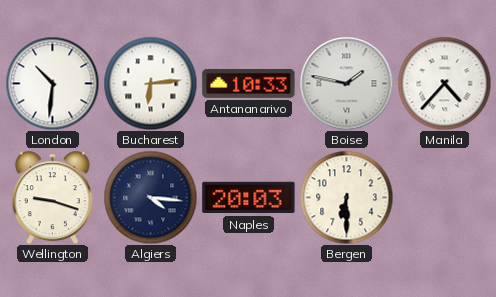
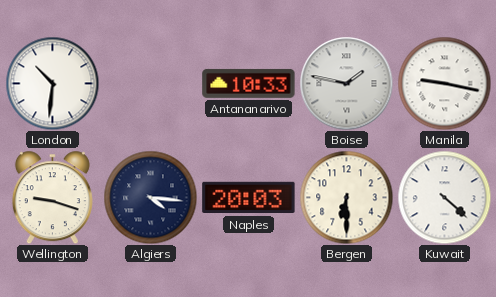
Bucharest: 6:14 -> none
Manila: 4:37 -> 9:17
Kuwait: none -> 4:22
